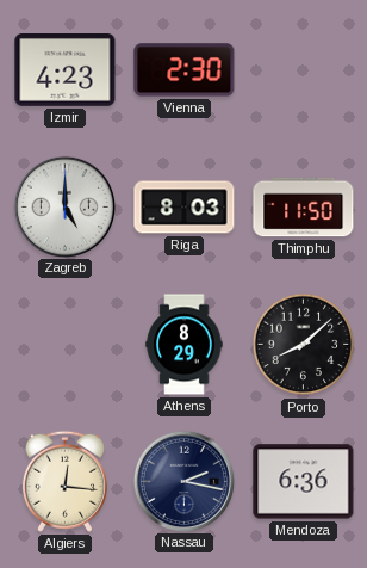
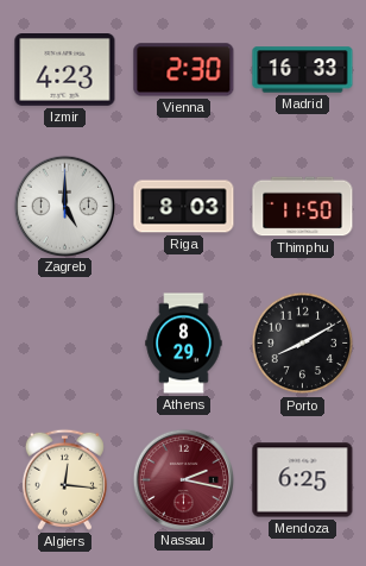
Madrid: none -> 16:33
Porto: 8:08 -> 8:10
Nassau dial: navy -> burgundy
Mendoza: 6:36 -> 6:25
